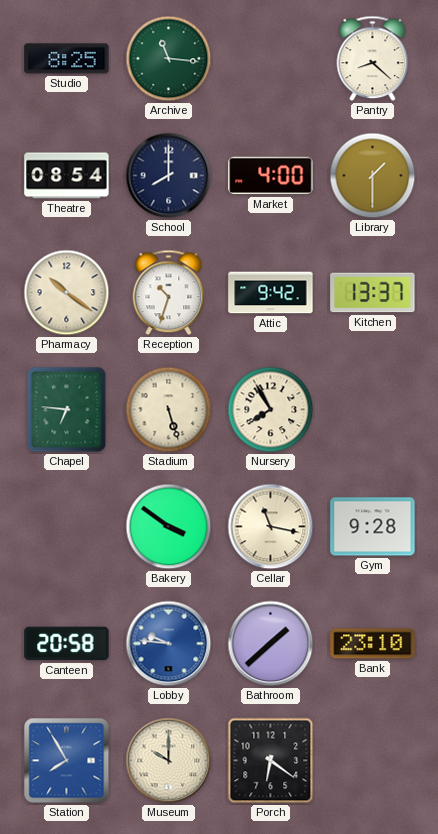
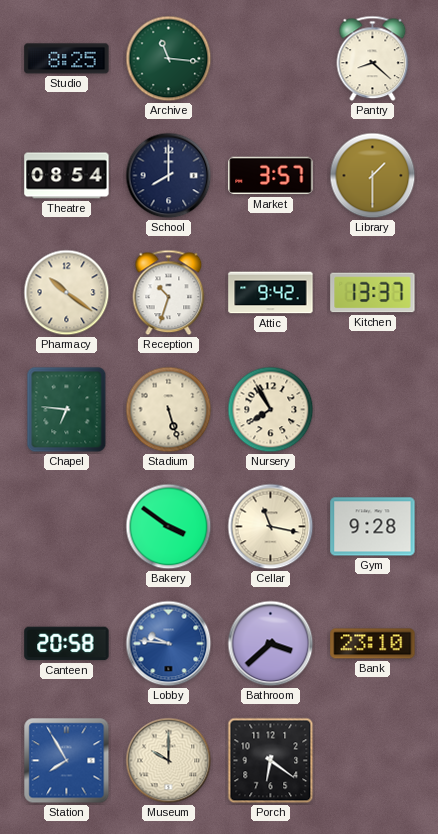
Market: 4:00 -> 3:57
Bathroom: 1:38 -> 3:38
